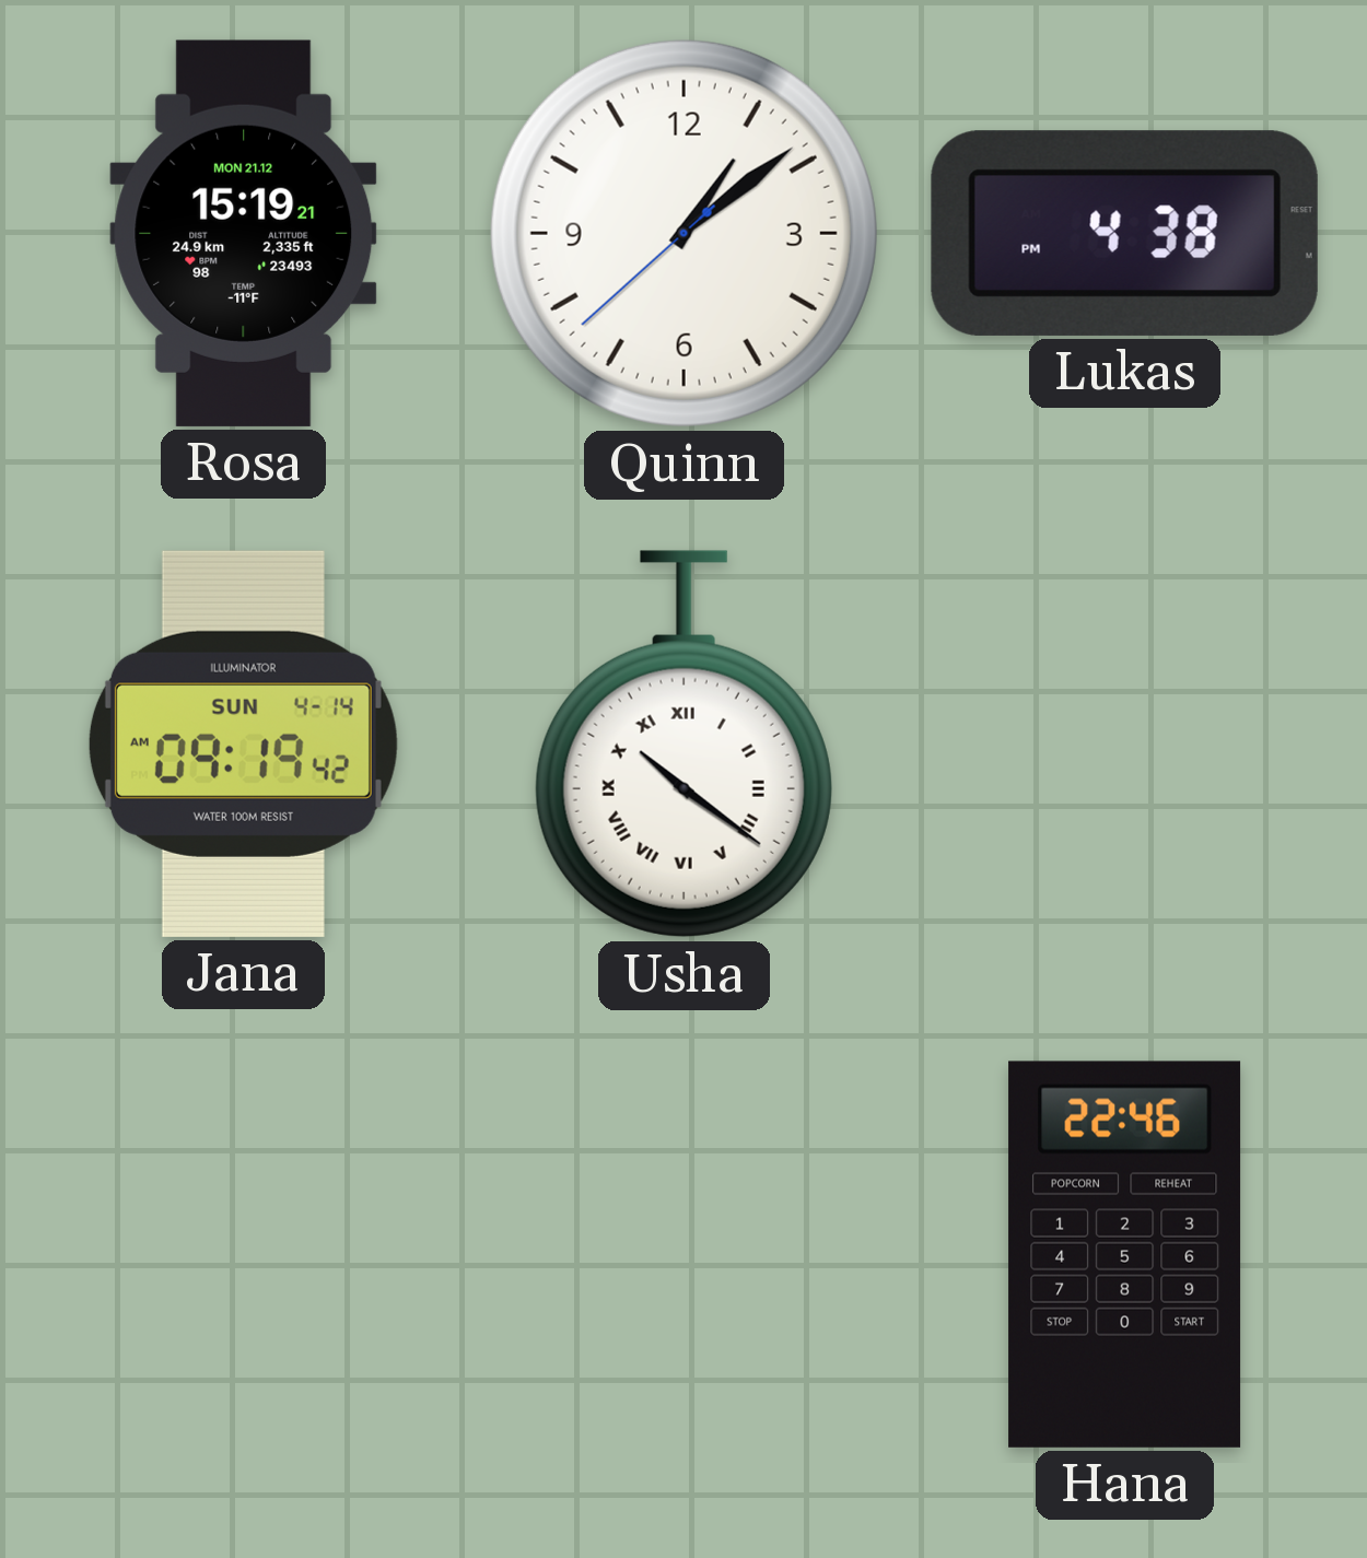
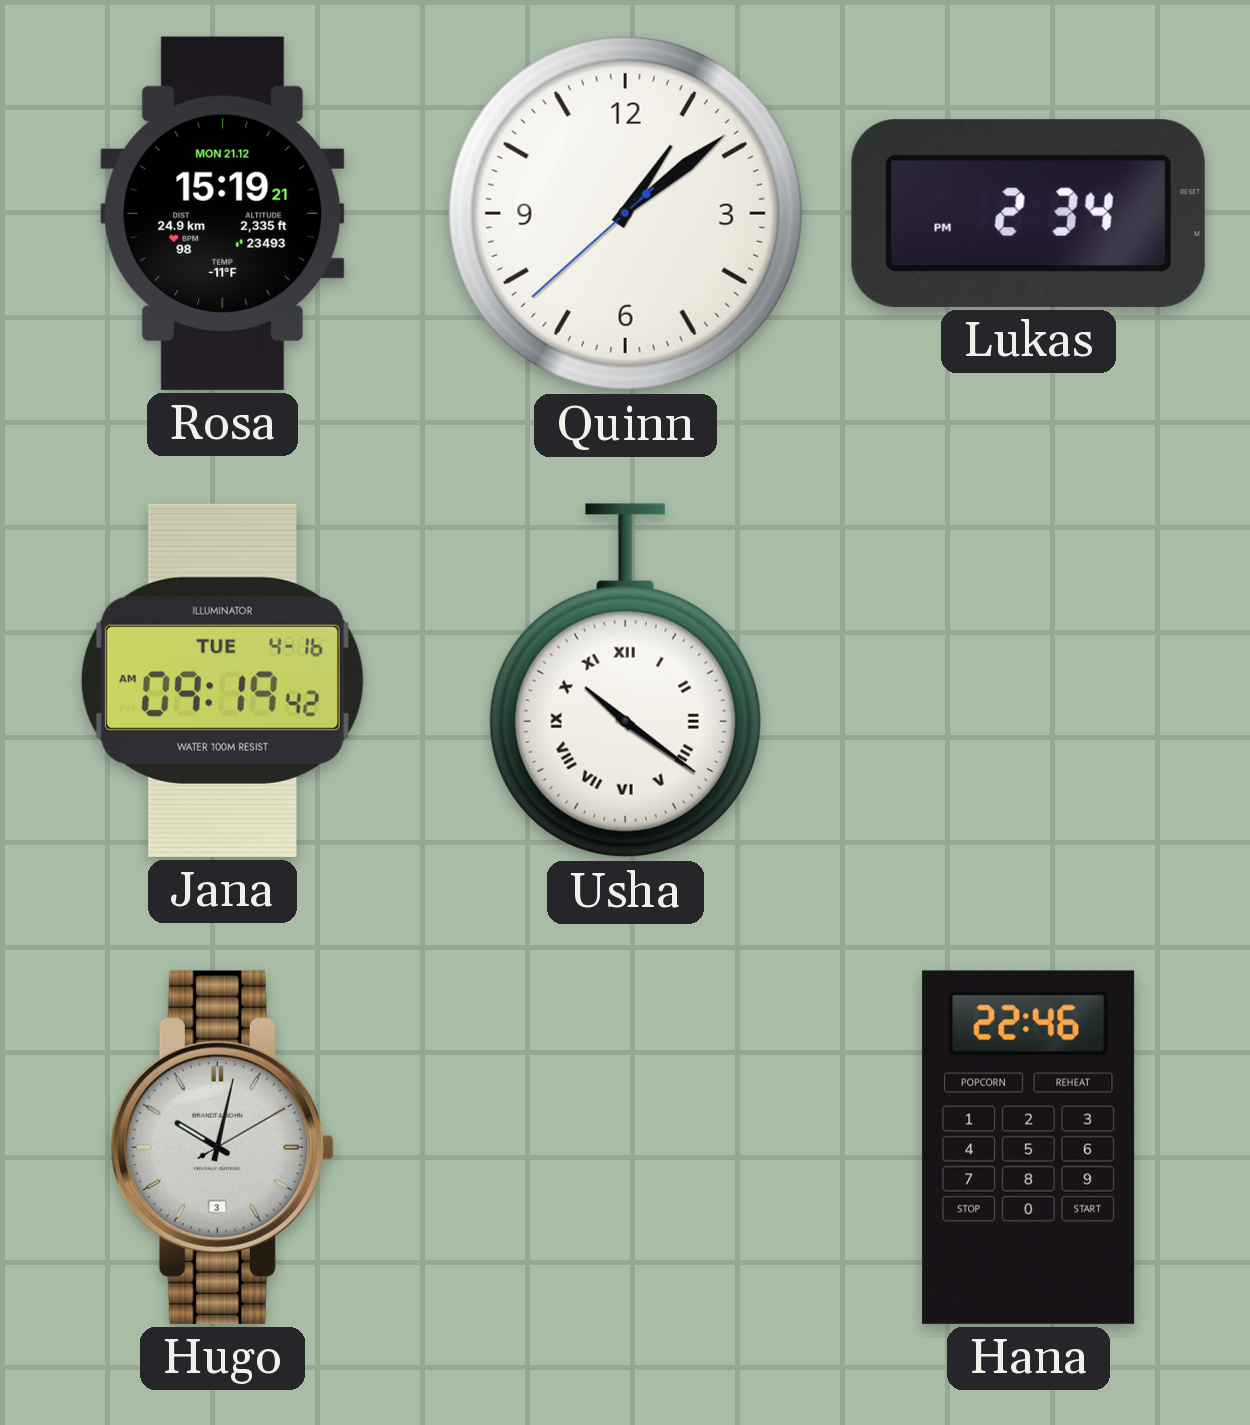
Lukas: 4:38 -> 2:34
Jana date: SUN 4-14 -> TUE 4-16
Hugo: none -> 10:02
